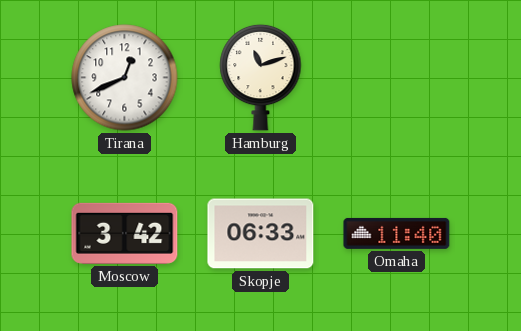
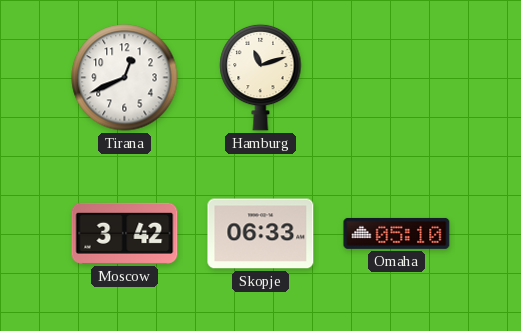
Omaha: 11:40 -> 05:10
